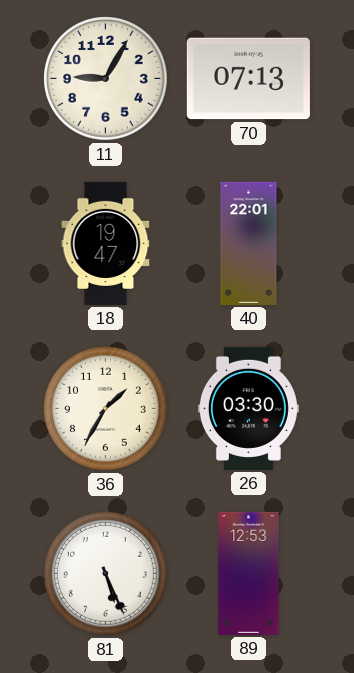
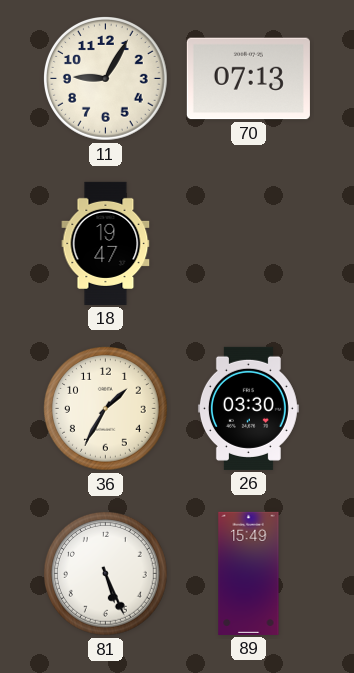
40: 22:01 -> none
89: 12:53 -> 15:49
